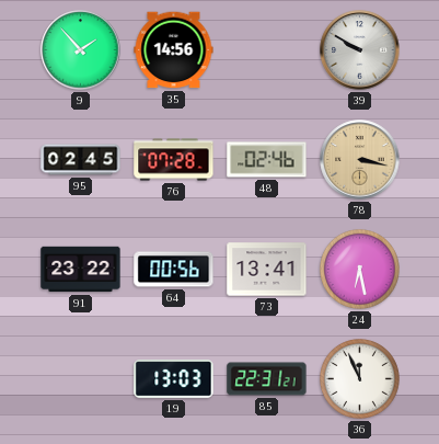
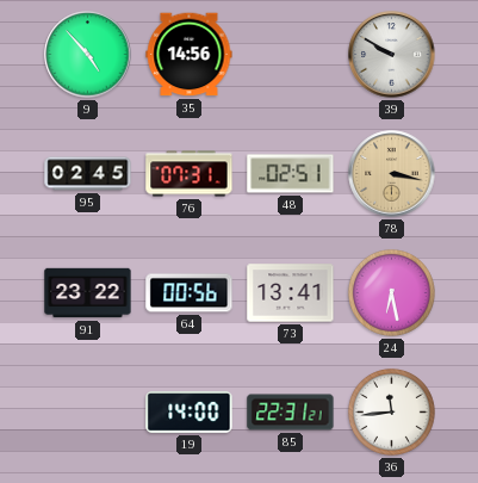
9: 1:53 -> 4:53
76: 07:28 -> 07:31
48: 02:46 -> 02:51
19: 13:03 -> 14:00
36: 11:56 -> 11:44
